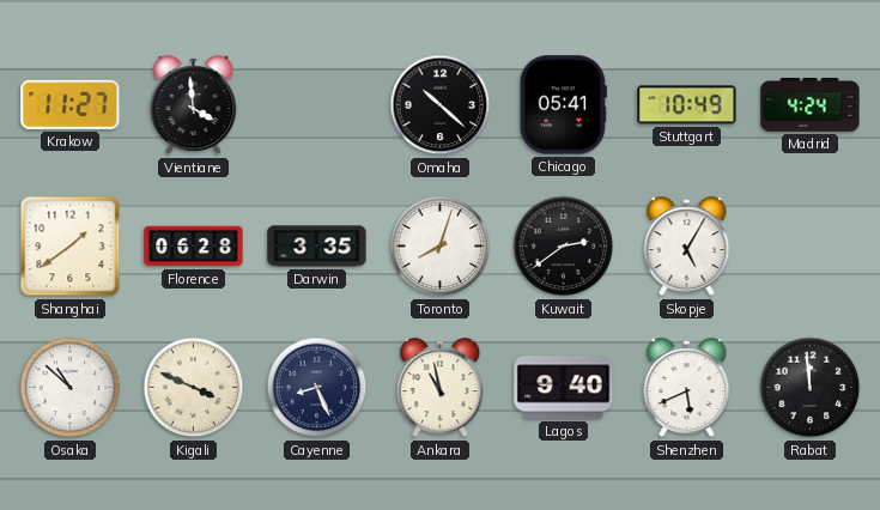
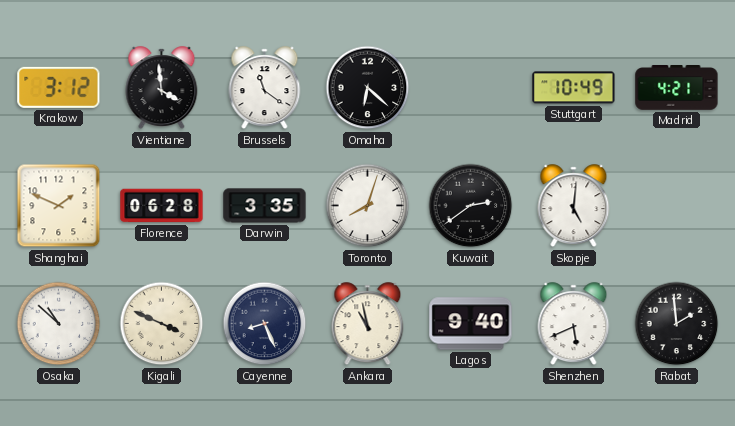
Krakow: 11:27 -> 3:12
Brussels: none -> 11:21
Omaha: 10:22 -> 6:22
Chicago: 05:41 -> none
Madrid: 4:24 -> 4:21
Shanghai: 1:39 -> 1:49
Skopje: 5:05 -> 5:01
Rabat: 11:59 -> 1:59
